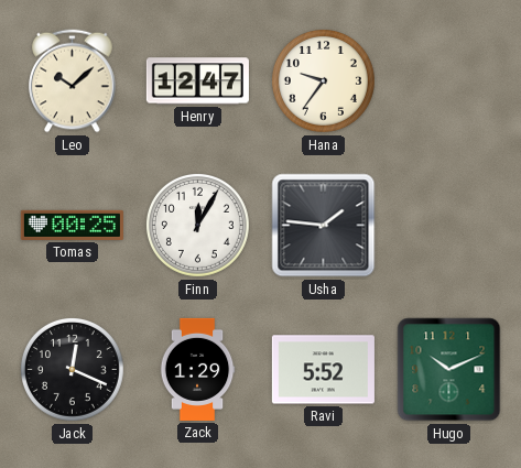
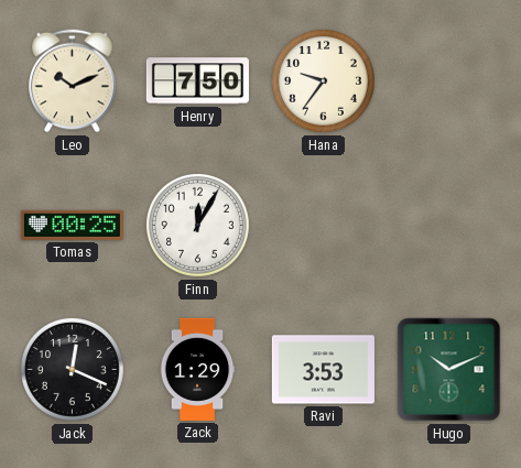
Leo: 10:08 -> 10:11
Henry: 12:47 -> 7:50
Usha: 1:46 -> none
Ravi: 5:52 -> 3:53
